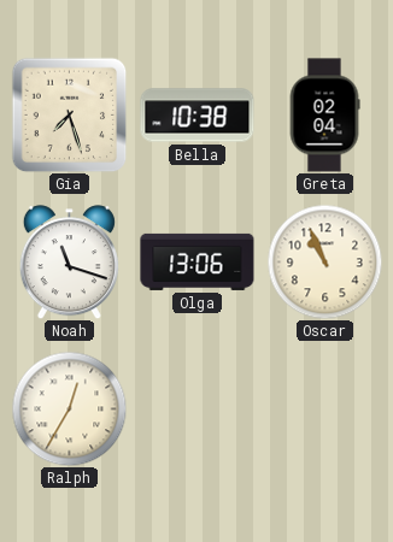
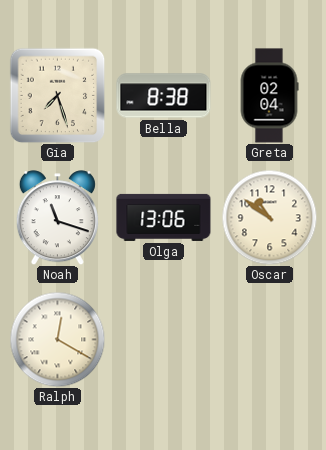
Bella: 10:38 -> 8:38
Oscar: 10:56 -> 10:51
Ralph: 12:35 -> 12:20
